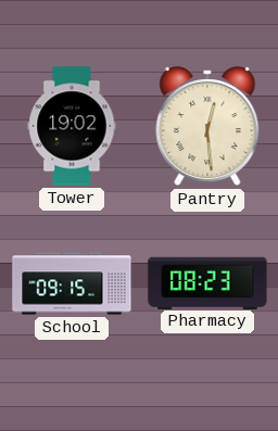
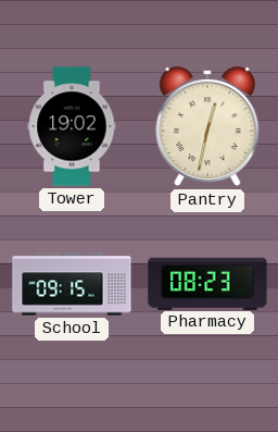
Pantry: 12:29 -> 12:32
